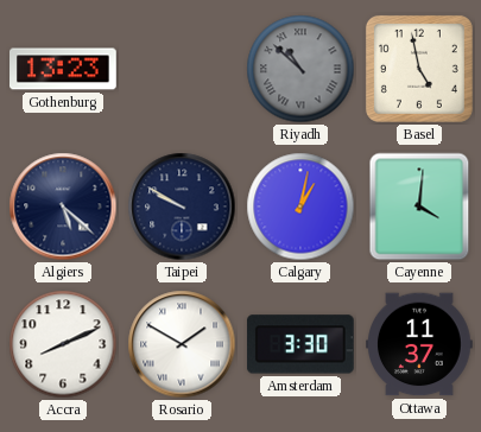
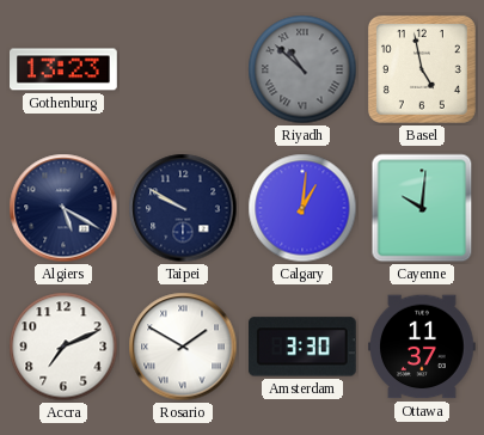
Algiers: 5:22 -> 5:20
Calgary: 1:02 -> 1:01
Cayenne: 4:01 -> 10:01
Accra: 8:11 -> 7:11
